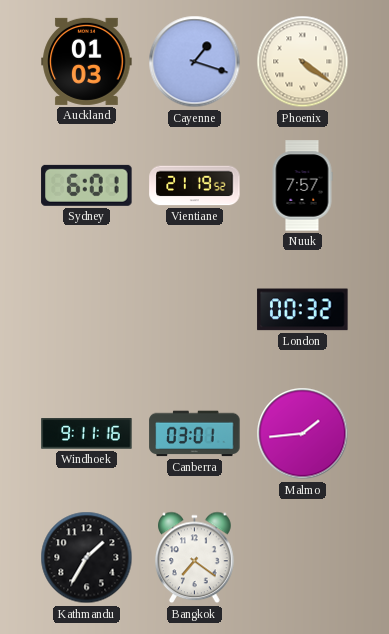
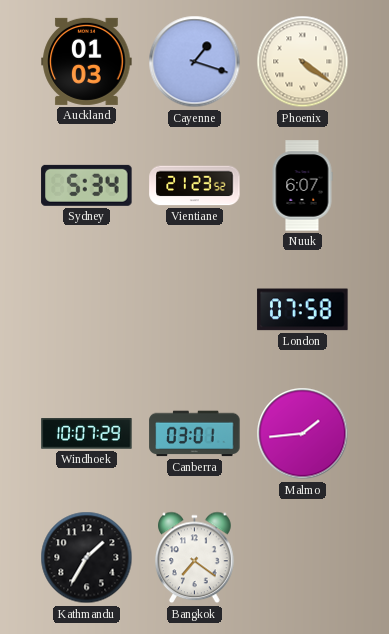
Sydney: 6:01 -> 5:34
Vientiane: 21:19 -> 21:23
Nuuk: 7:57 -> 6:07
London: 00:32 -> 07:58
Windhoek: 9:11 -> 10:07
